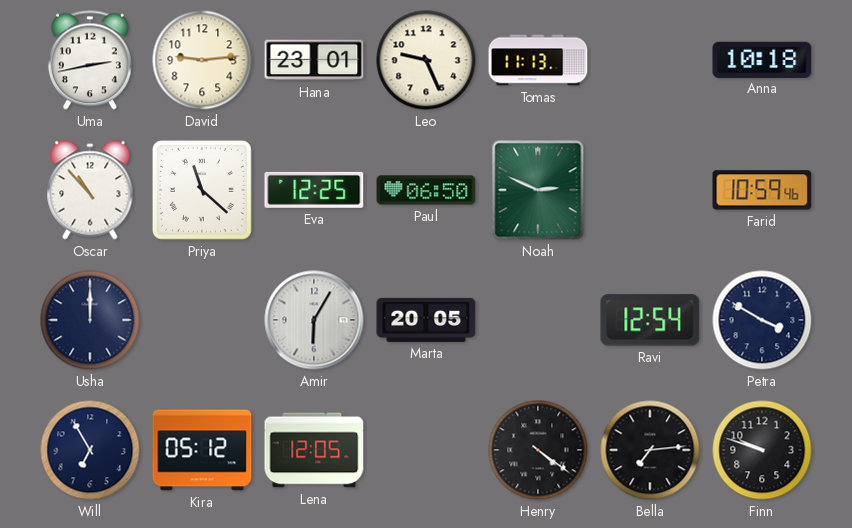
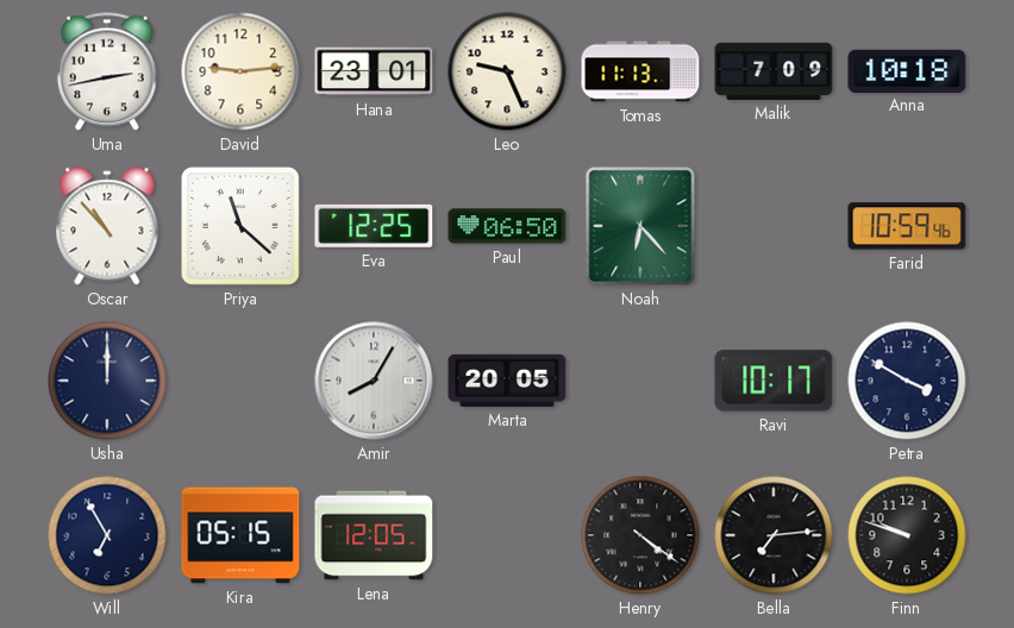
Malik: none -> 7:09
Noah: 2:49 -> 6:23
Amir: 6:05 -> 8:05
Ravi: 12:54 -> 10:17
Kira: 05:12 -> 05:15
